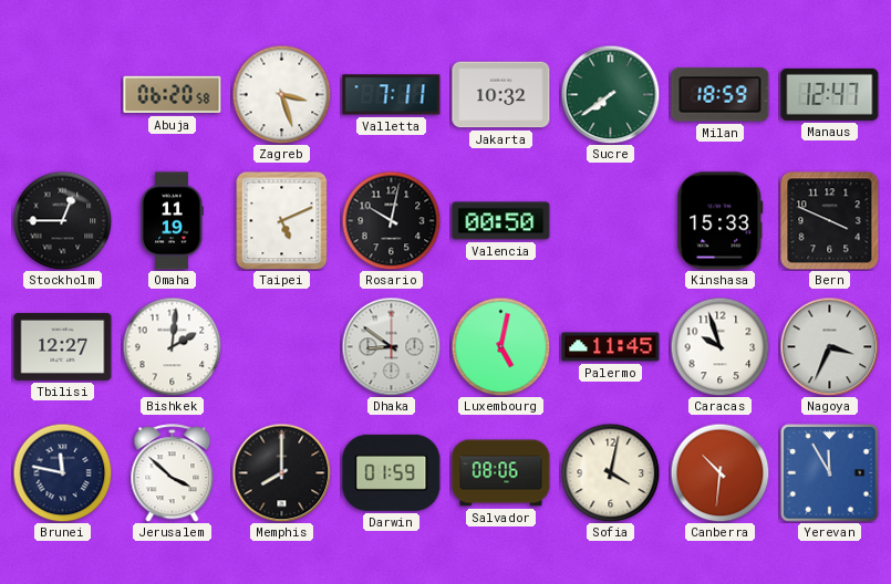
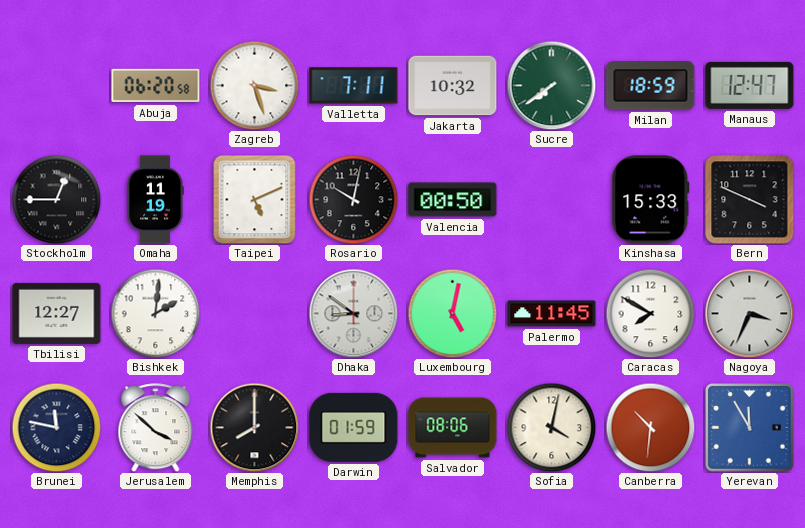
Caracas: 9:57 -> 7:50
